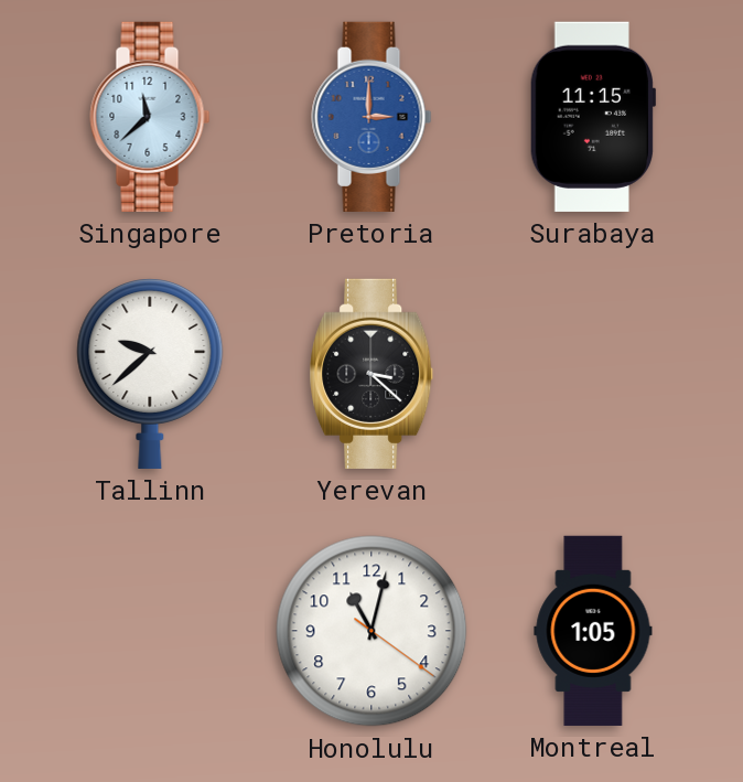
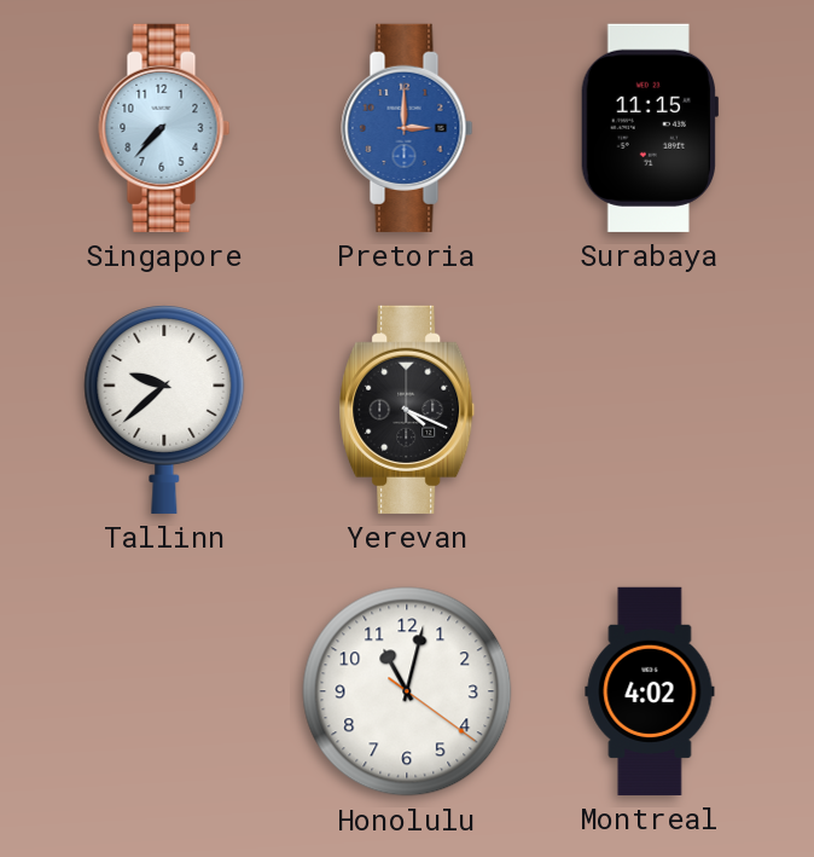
Singapore: 11:38 -> 7:37
Yerevan: 3:22 -> 4:19
Montreal: 1:05 -> 4:02
